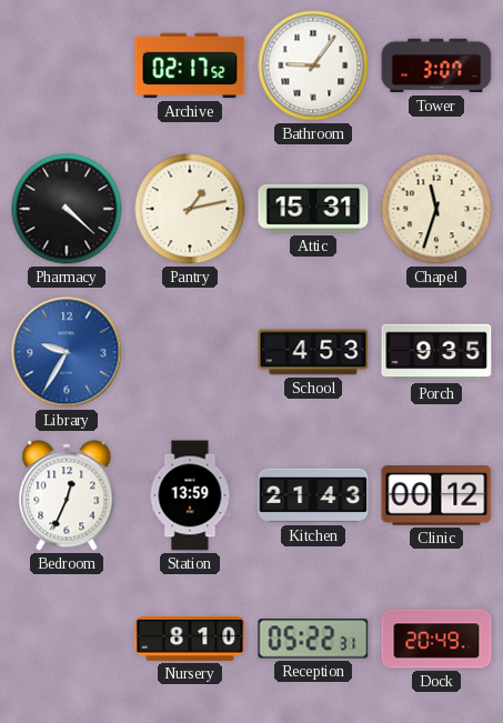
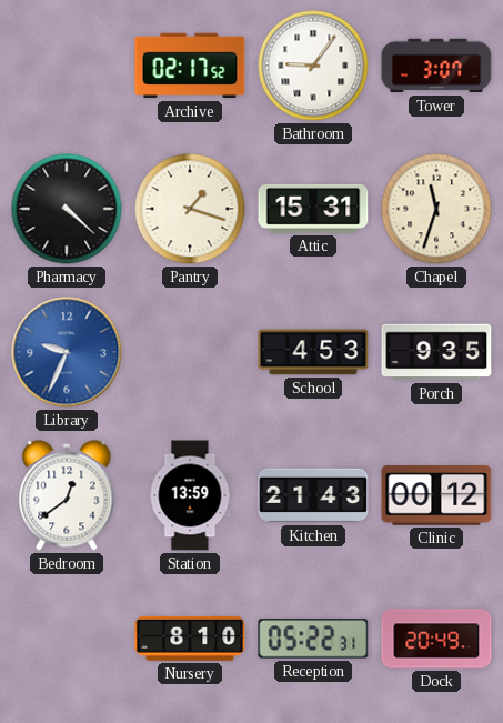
Pantry: 1:13 -> 1:18
Library: 9:35 -> 9:34
Bedroom: 12:34 -> 12:39
